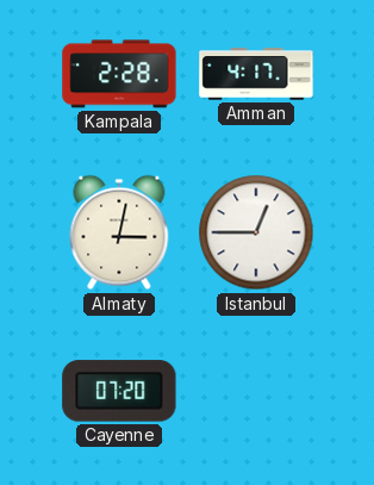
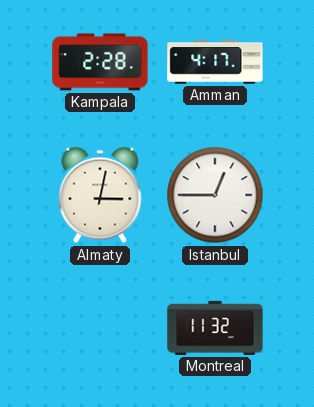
Cayenne: 07:20 -> none
Montreal: none -> 11:32
